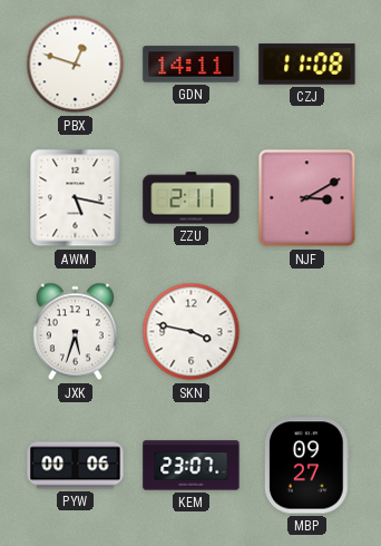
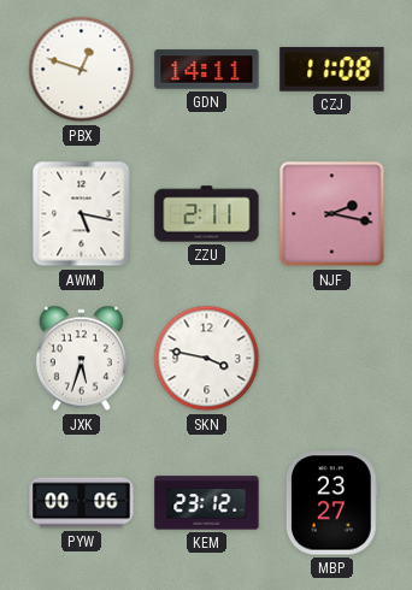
NJF: 3:10 -> 2:17
KEM: 23:07 -> 23:12
MBP: 09:27 -> 23:27
